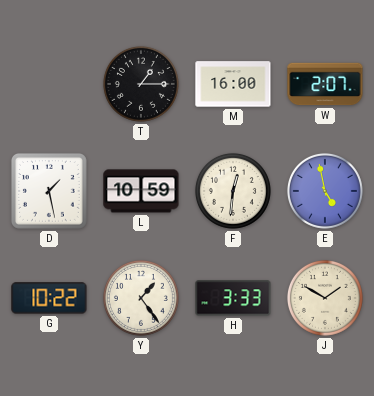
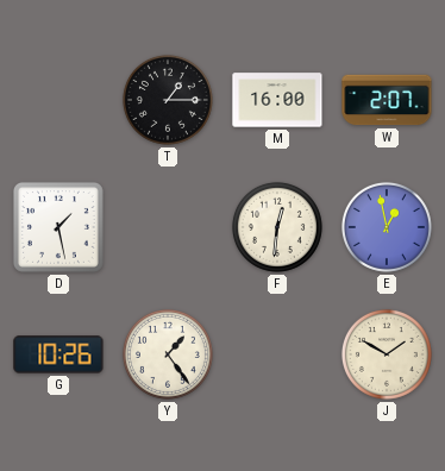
L: 10:59 -> none
E: 4:58 -> 12:58
G: 10:22 -> 10:26
H: 3:33 -> none
